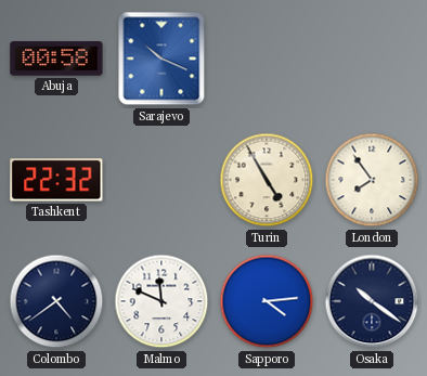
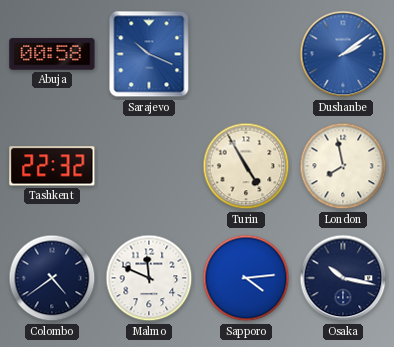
Dushanbe: none -> 2:09
London: 7:54 -> 7:58
Osaka: 10:21 -> 10:17
